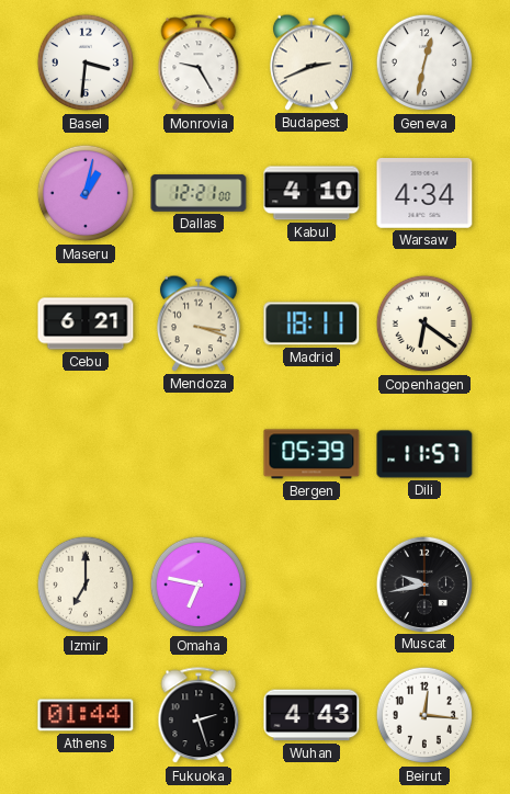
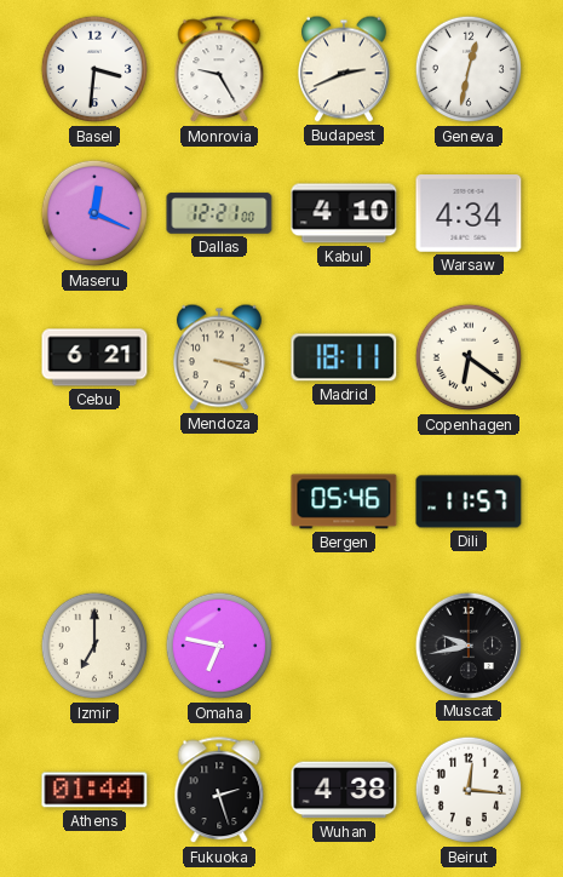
Maseru: 1:02 -> 12:19
Bergen: 05:39 -> 05:46
Wuhan: 4:43 -> 4:38
